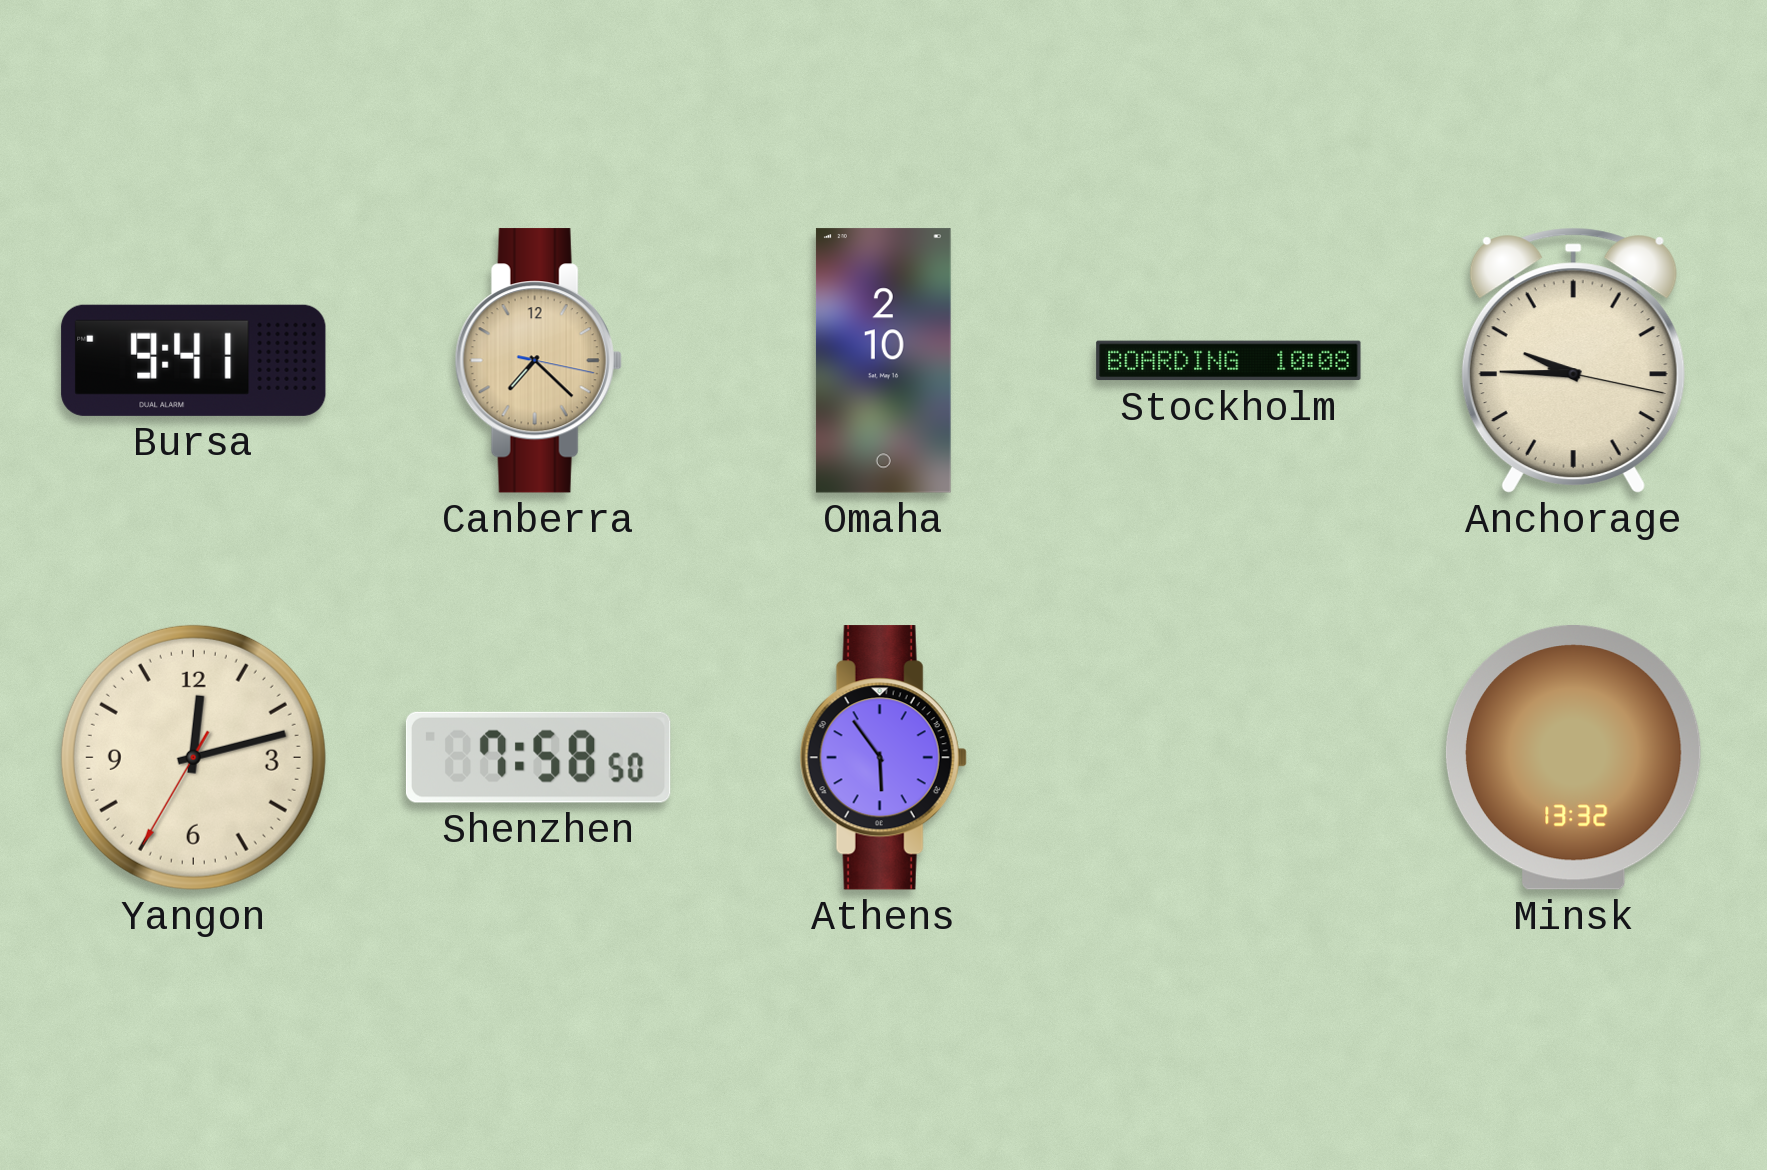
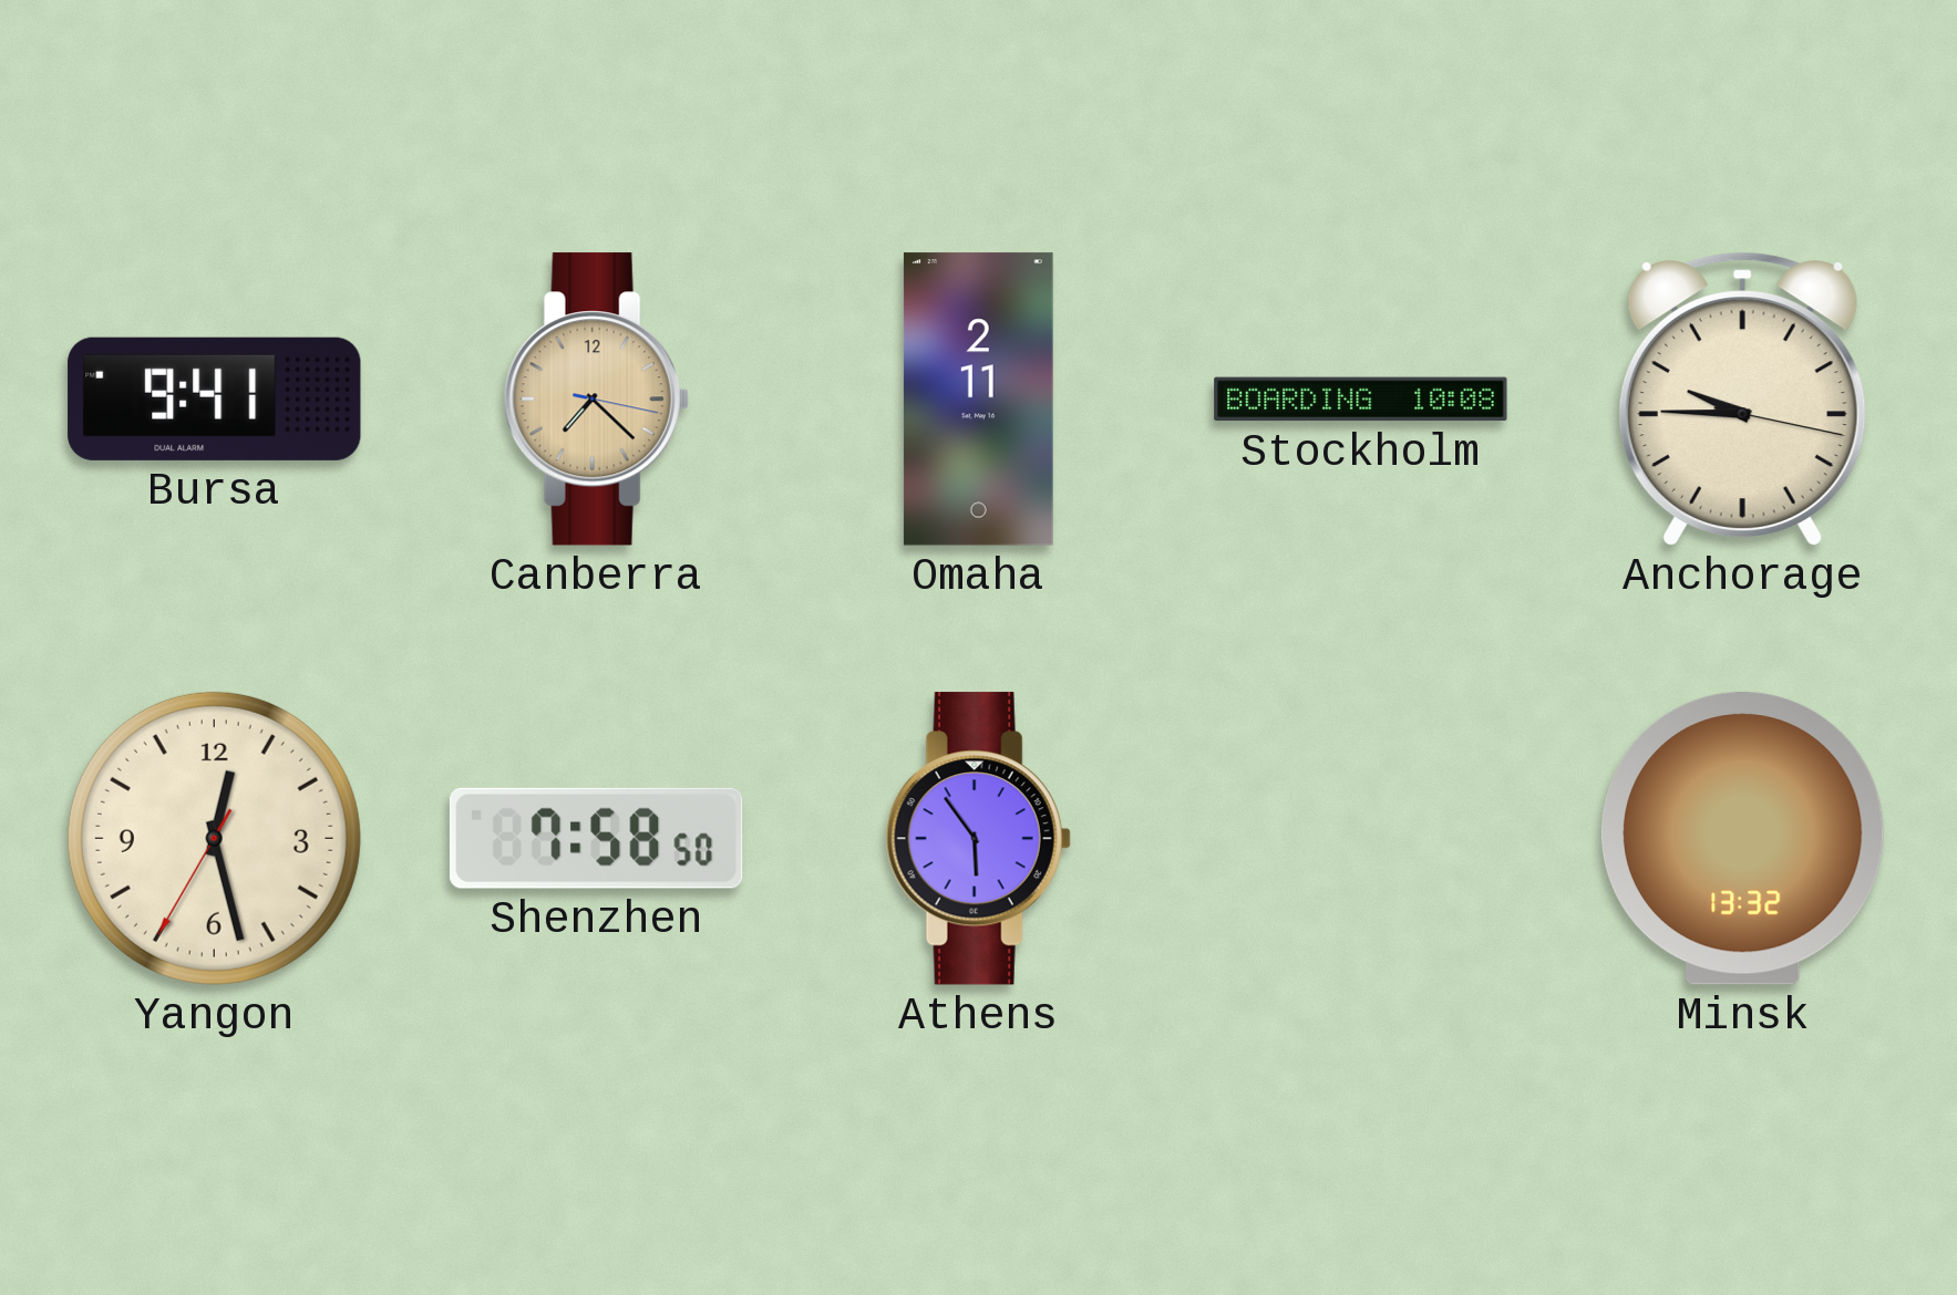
Omaha: 2:10 -> 2:11
Yangon: 12:12 -> 12:27
